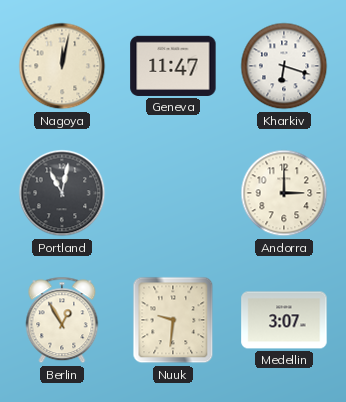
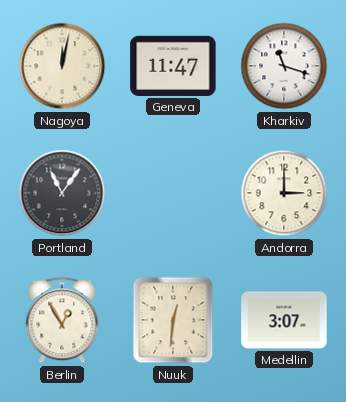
Kharkiv: 6:18 -> 11:18
Portland: 11:02 -> 11:06
Nuuk: 9:31 -> 12:31
